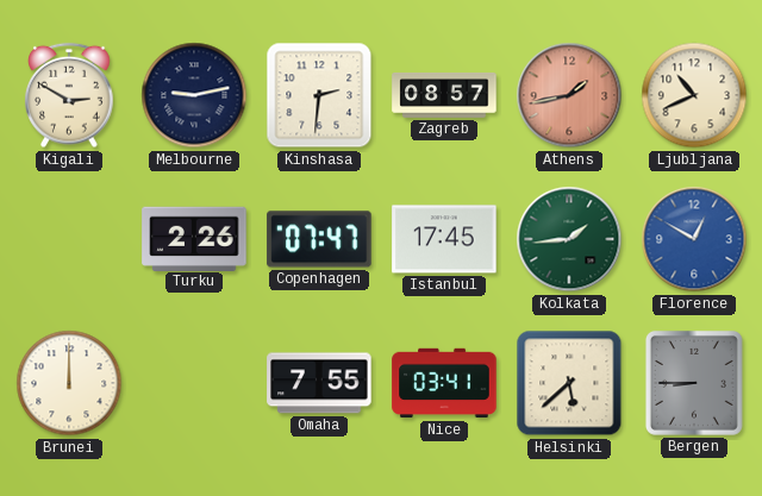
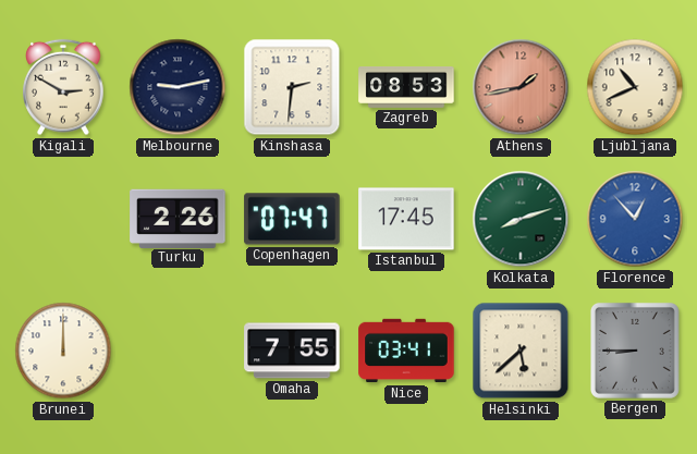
Zagreb: 08:57 -> 08:53
Kolkata: 1:44 -> 8:12
Florence: 12:50 -> 12:53
